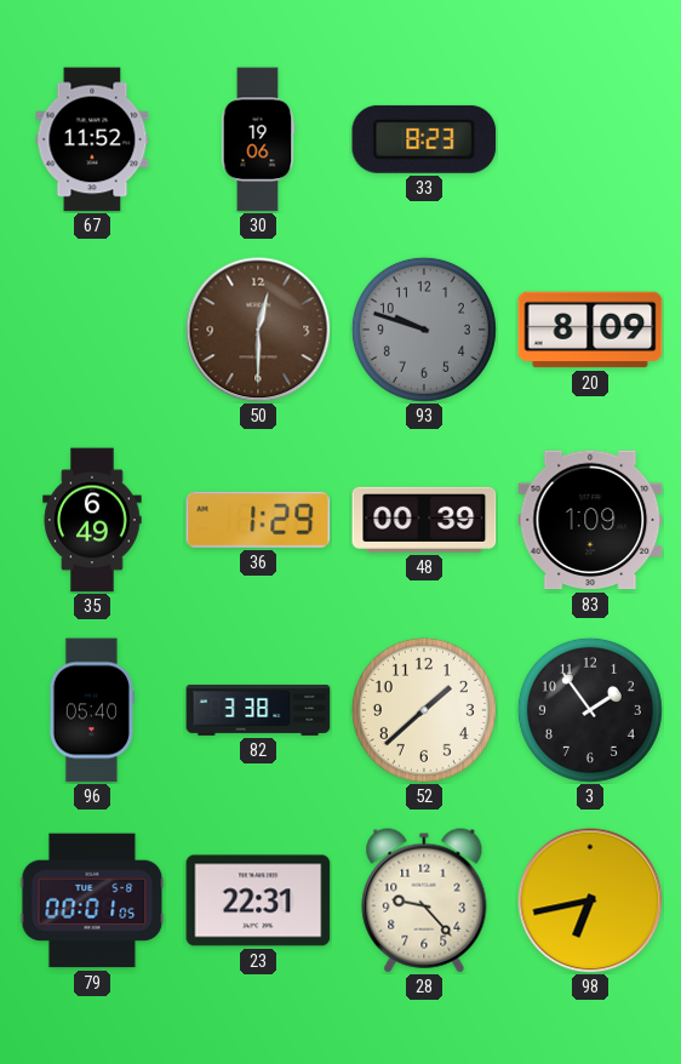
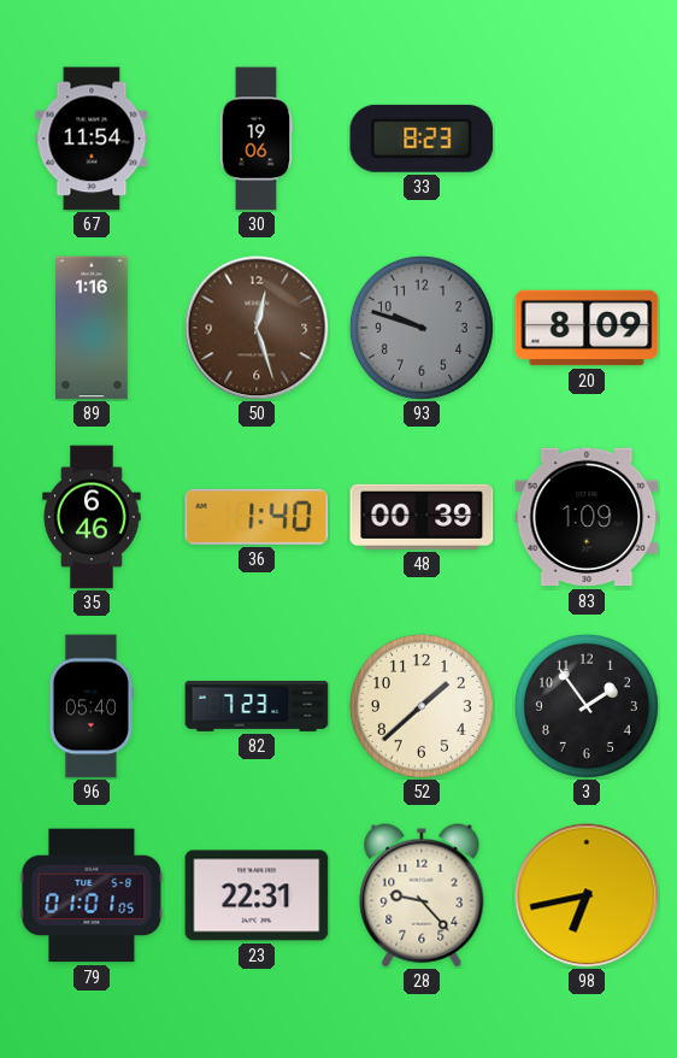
67: 11:52 -> 11:54
89: none -> 1:16
50: 12:30 -> 12:27
35: 6:49 -> 6:46
36: 1:29 -> 1:40
82: 3:38 -> 7:23
79: 00:01 -> 01:01
